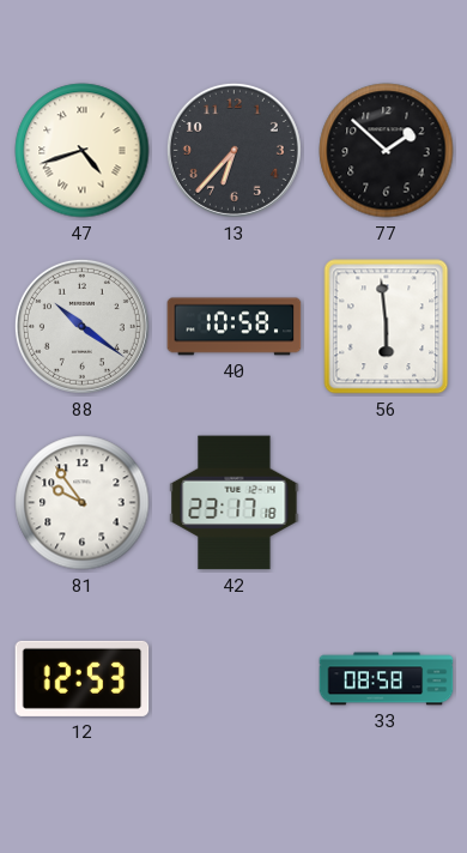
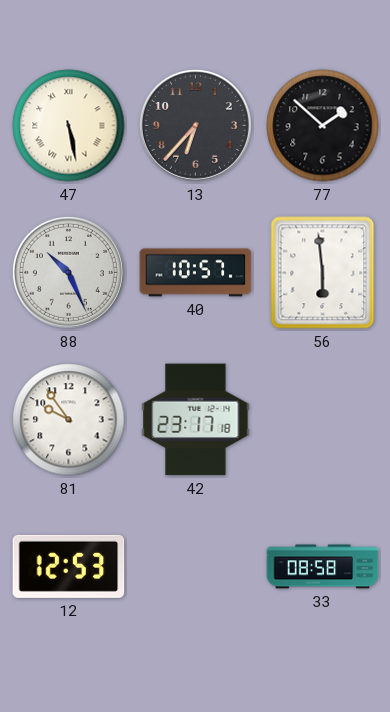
47: 4:42 -> 5:28
88: 10:21 -> 10:26
40: 10:58 -> 10:57
